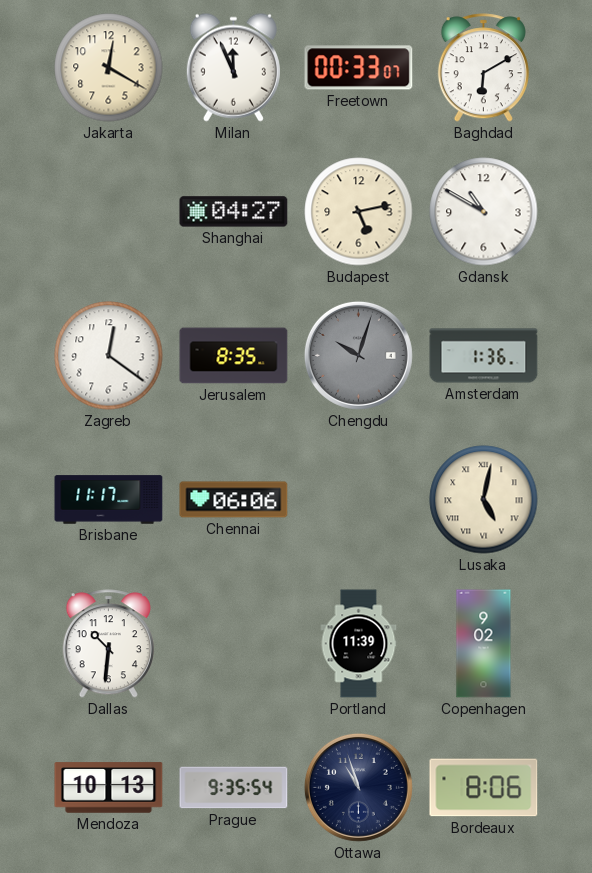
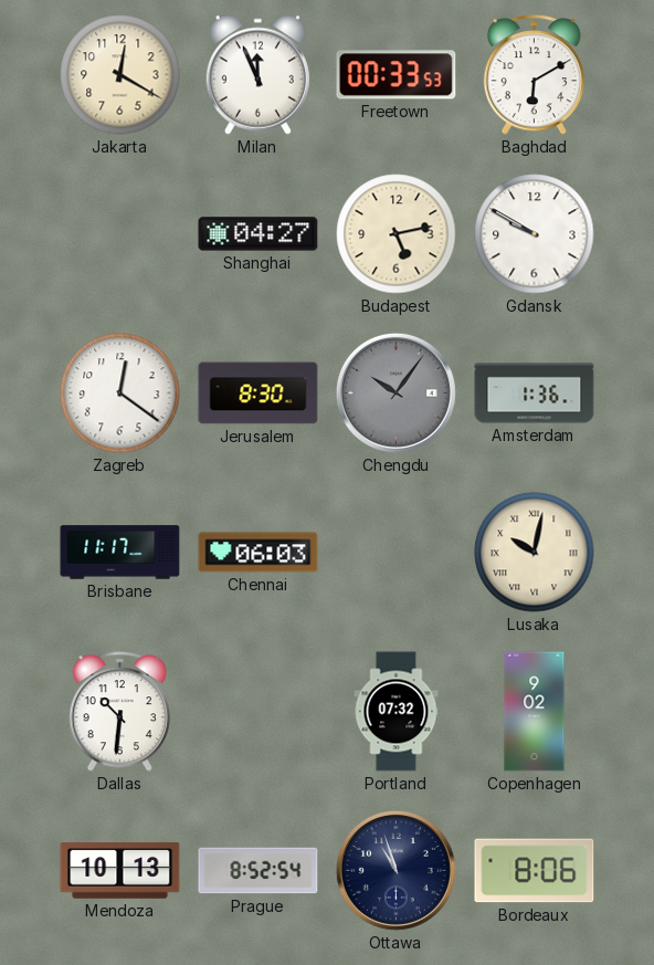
Freetown: 00:33:07 -> 00:33:53
Gdansk: 10:50 -> 9:50
Jerusalem: 8:35 -> 8:30
Chengdu: 10:03 -> 10:06
Chennai: 06:06 -> 06:03
Lusaka: 5:02 -> 10:02
Portland: 11:39 -> 07:32
Prague: 9:35 -> 8:52
